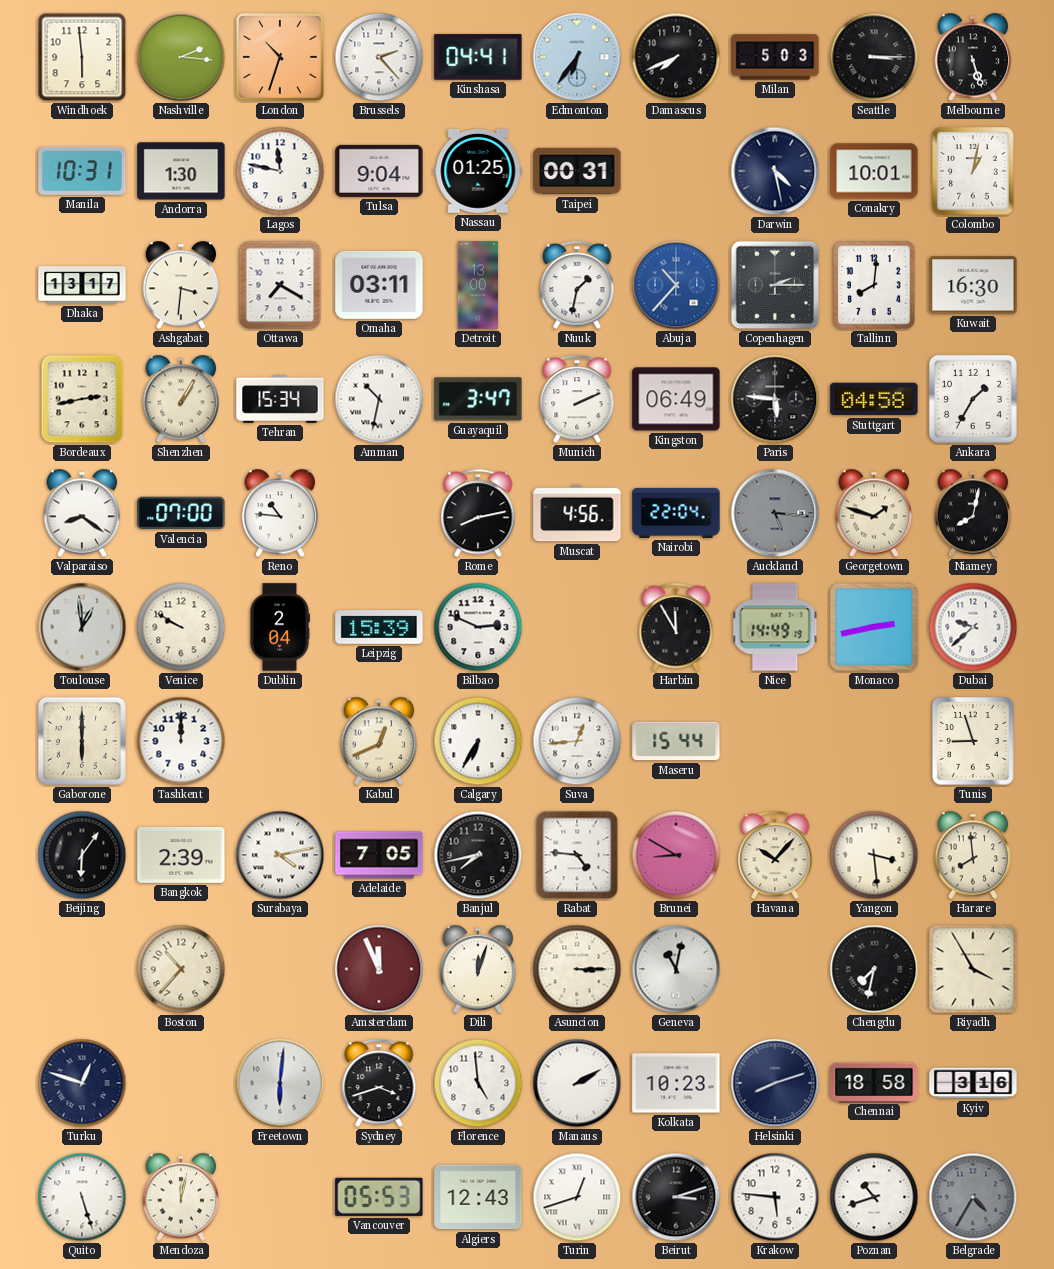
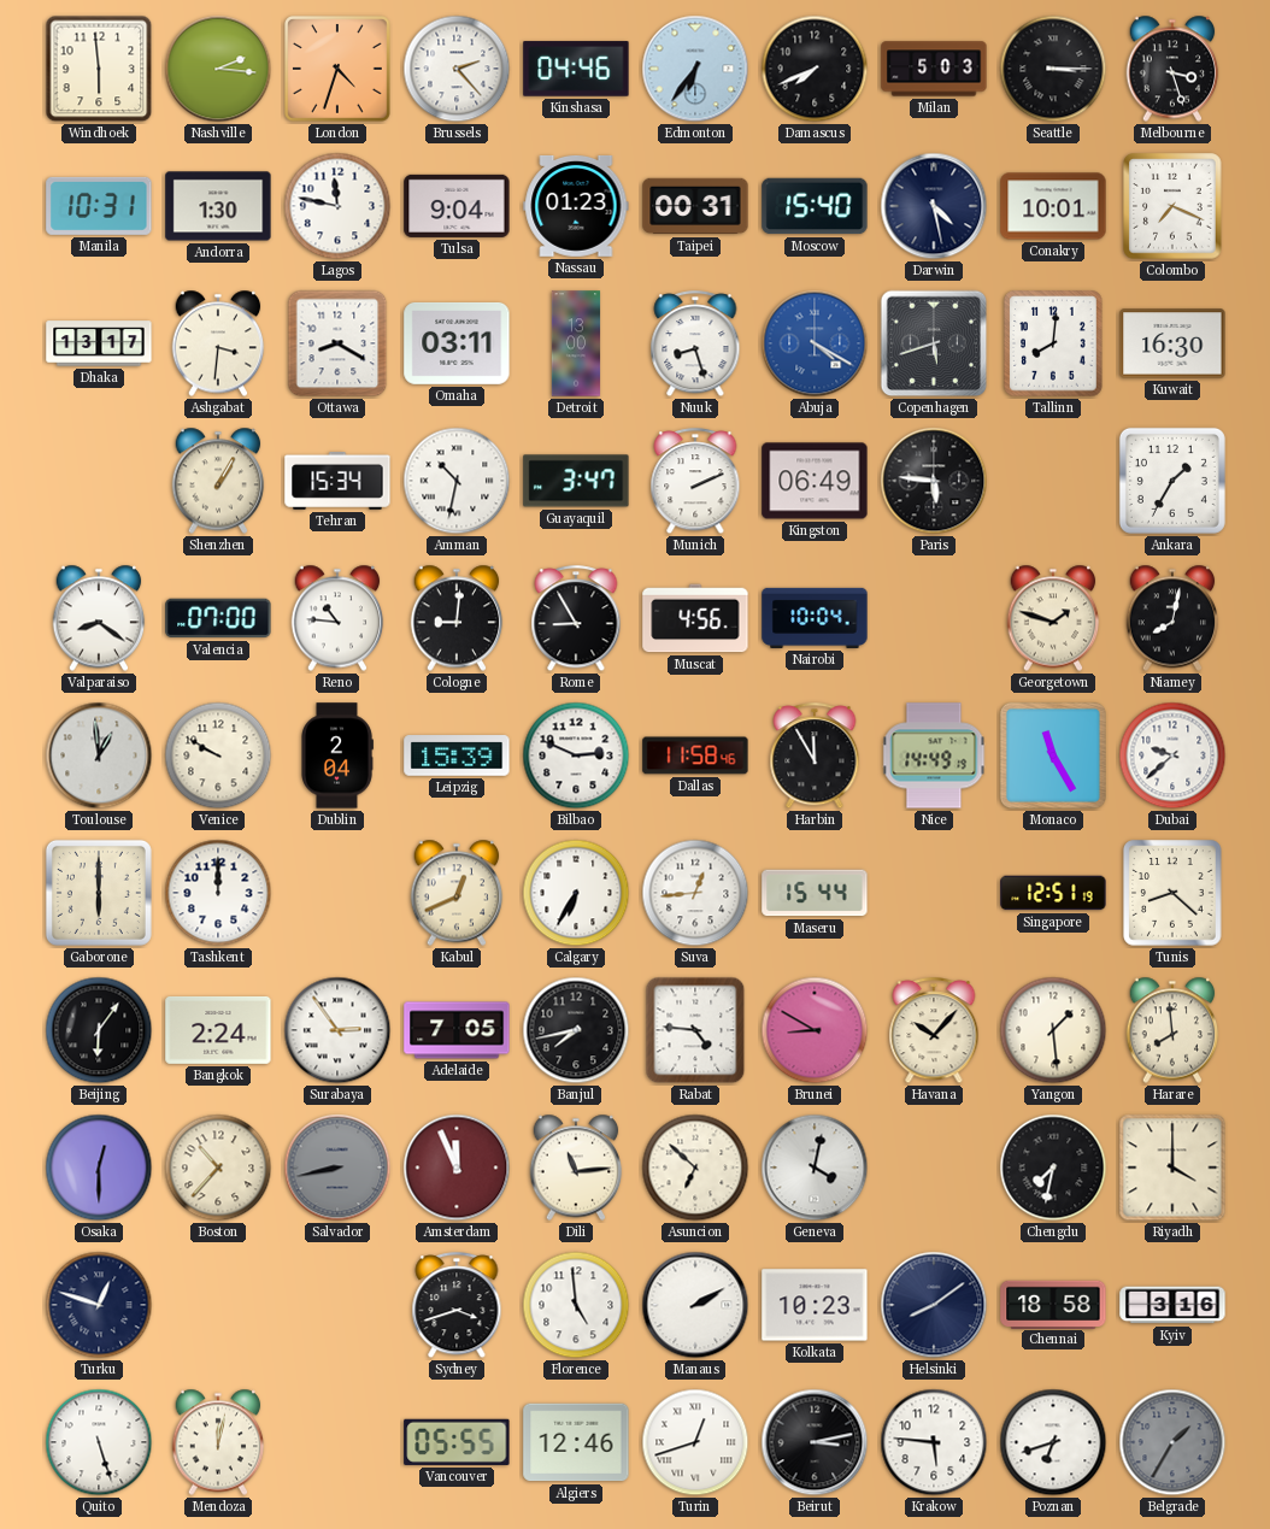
London: 10:33 -> 4:33
Kinshasa: 04:41 -> 04:46
Melbourne: 5:27 -> 3:27
Nassau: 01:25 -> 01:23
Moscow: none -> 15:40
Colombo: 1:02 -> 7:19
Ottawa: 7:20 -> 8:20
Nuuk: 1:32 -> 8:27
Abuja: 10:37 -> 4:20
Copenhagen: 2:15 -> 5:42
Bordeaux: 2:43 -> none
Stuttgart: 04:58 -> none
Cologne: none -> 9:01
Rome: 8:13 -> 8:55
Nairobi: 22:04 -> 10:04
Auckland: 5:16 -> none
Dallas: none -> 11:58
Monaco: 2:43 -> 11:25
Singapore: none -> 12:51
Tunis: 8:57 -> 8:22
Bangkok: 2:39 -> 2:24
Surabaya: 4:13 -> 2:54
Yangon: 3:29 -> 1:29
Osaka: none -> 12:30
Salvador: none -> 8:43
Dili: 12:03 -> 11:14
Asuncion: 3:15 -> 6:52
Geneva: 11:02 -> 4:02
Riyadh: 3:55 -> 4:00
Freetown: 6:01 -> none
Helsinki: 8:12 -> 8:09
Vancouver: 05:53 -> 05:55
Algiers: 12:43 -> 12:46
Beirut: 3:12 -> 3:13
Poznan: 10:42 -> 6:42
Belgrade: 4:35 -> 1:35
